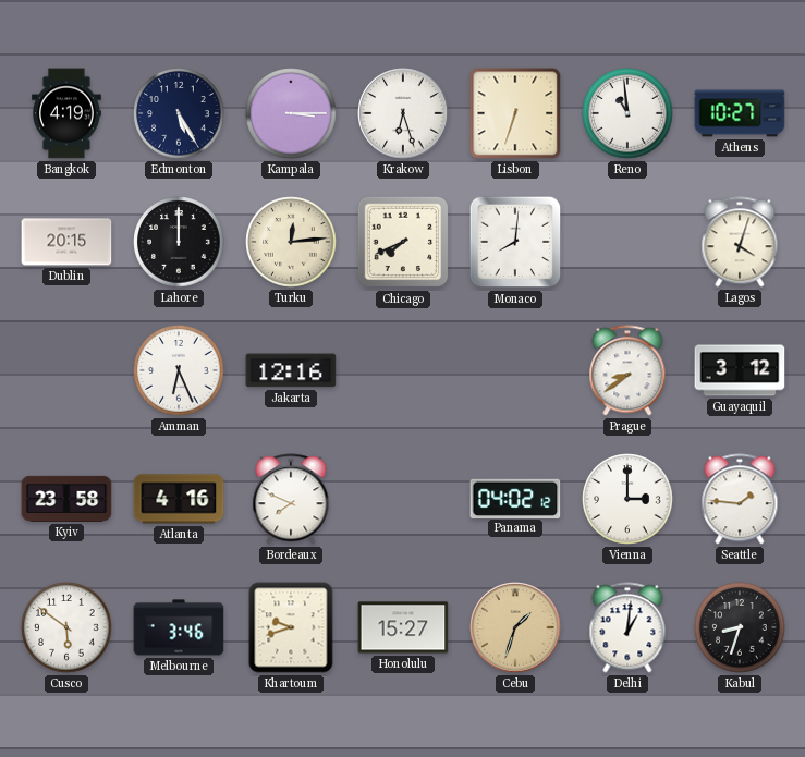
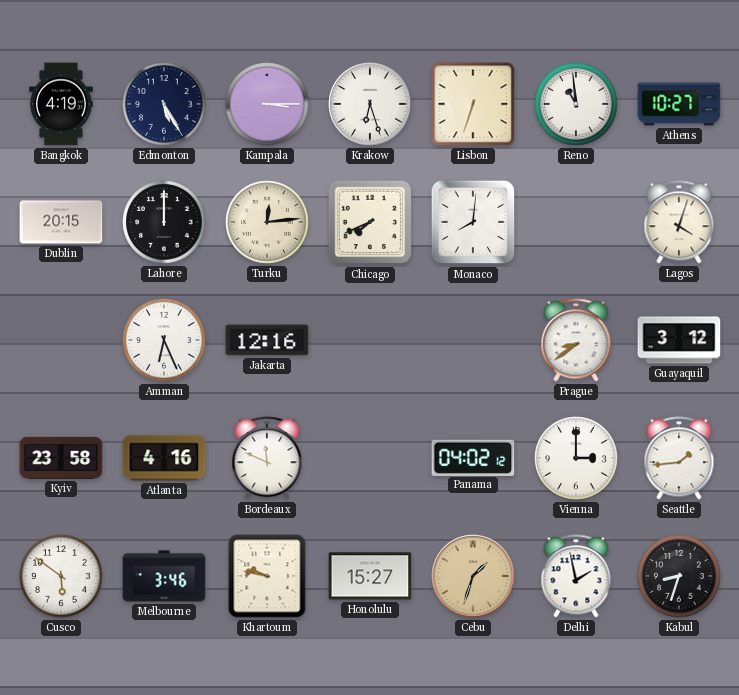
Bordeaux: 7:49 -> 11:49
Seattle: 1:46 -> 1:44
Khartoum: 9:42 -> 9:47
Delhi: 1:01 -> 1:58
